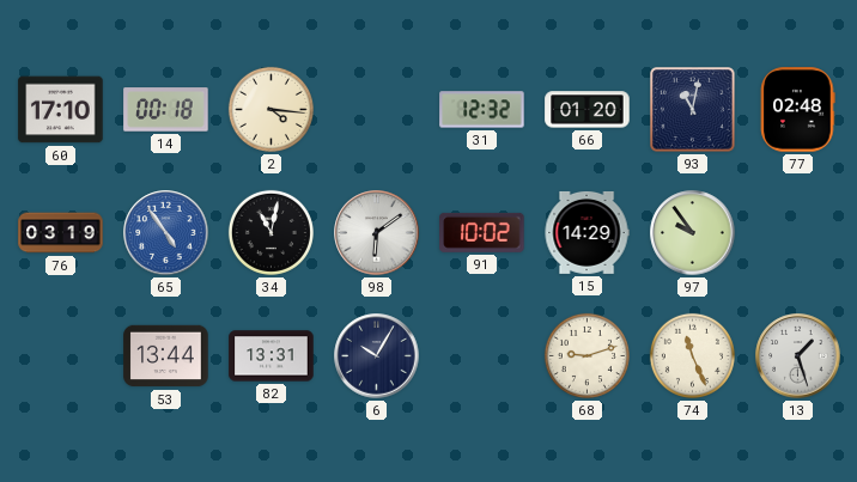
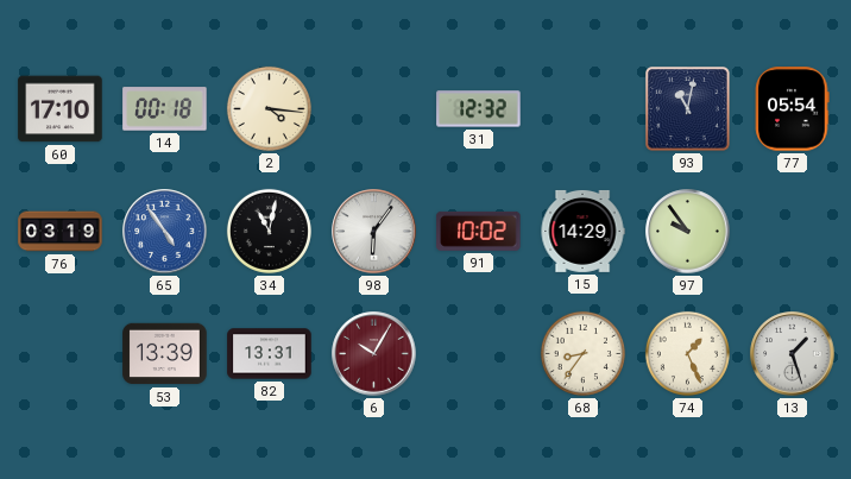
66: 01:20 -> none
77: 02:48 -> 05:54
98: 6:09 -> 6:06
53: 13:44 -> 13:39
6 dial: navy -> burgundy
68: 9:12 -> 8:36
74: 11:26 -> 1:26
